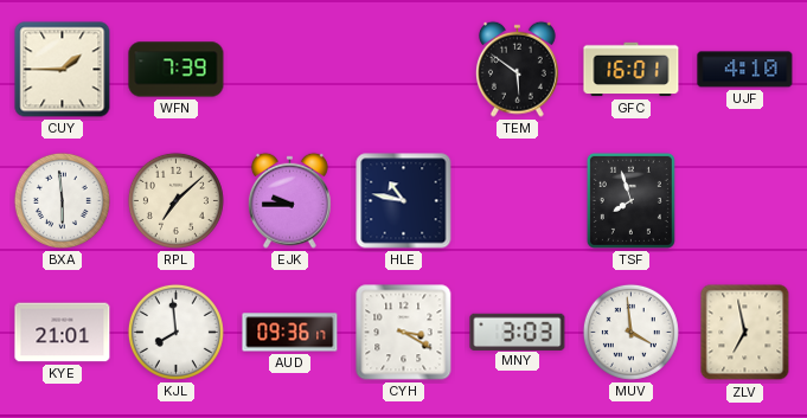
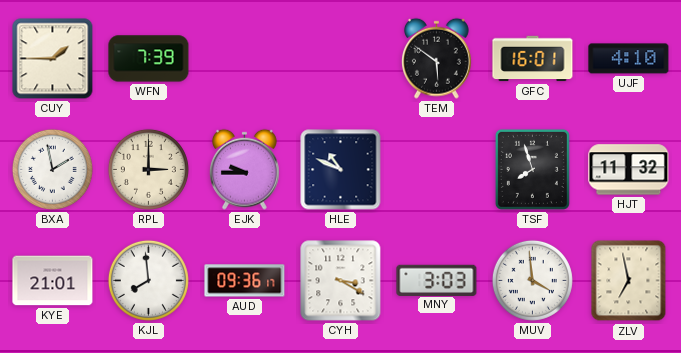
BXA: 5:59 -> 1:58
RPL: 7:08 -> 3:00
HLE: 10:47 -> 10:49
HJT: none -> 11:32
